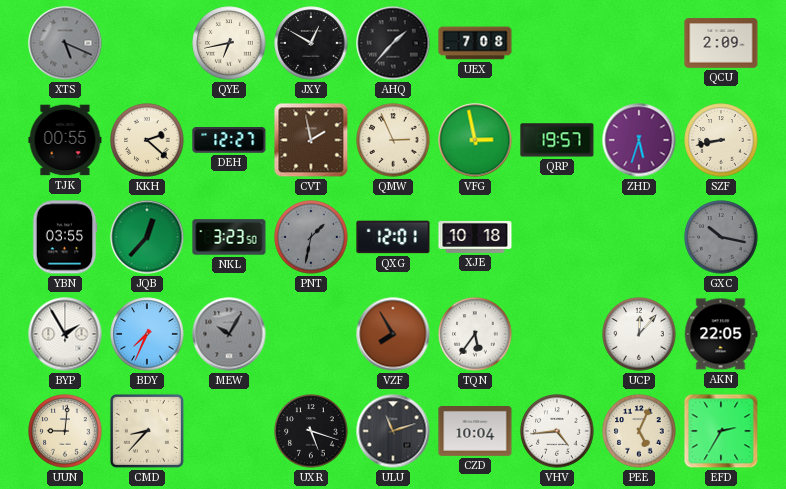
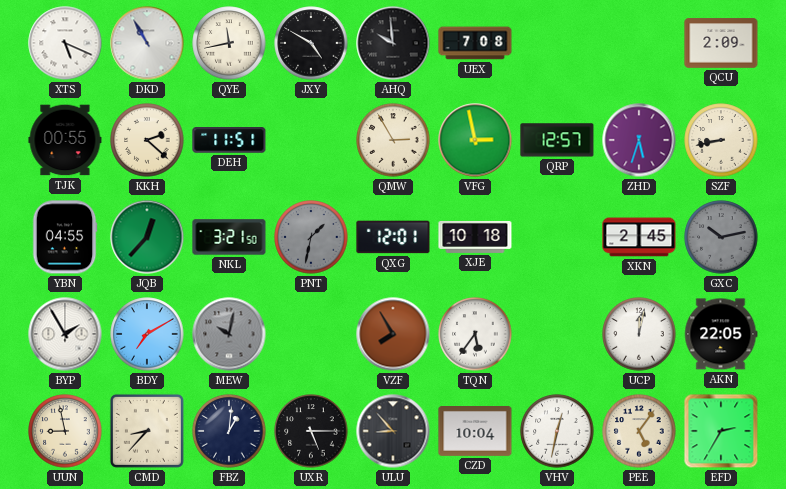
XTS dial: grey -> white
DKD: none -> 10:55
QYE: 6:43 -> 11:43
JXY: 12:50 -> 4:50
AHQ: 1:37 -> 9:59
DEH: 12:27 -> 11:51
CVT: 1:58 -> none
QMW: 2:56 -> 2:55
QRP: 19:57 -> 12:57
YBN: 03:55 -> 04:55
NKL: 3:23 -> 3:21
XKN: none -> 2:45
GXC: 10:17 -> 10:13
BDY: 7:34 -> 7:10
MEW: 10:05 -> 10:02
UCP: 12:07 -> 12:02
UUN: 9:01 -> 8:58
FBZ: none -> 1:01
UXR: 5:18 -> 5:15
ULU: 11:12 -> 8:53
VHV: 4:44 -> 12:32
PEE: 5:04 -> 5:06
